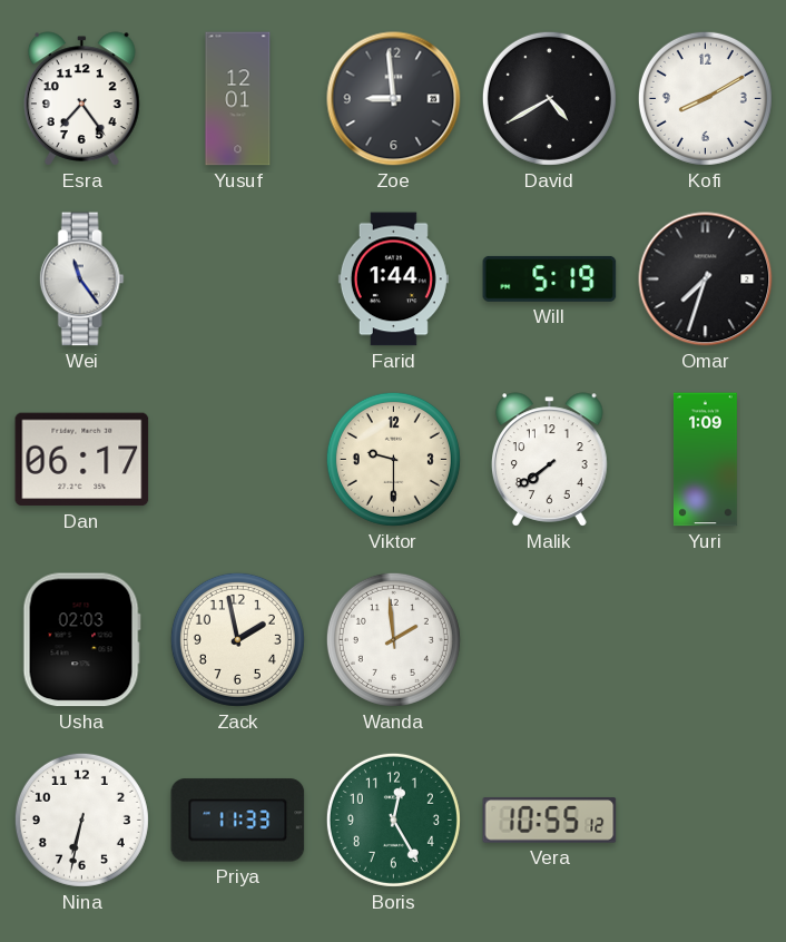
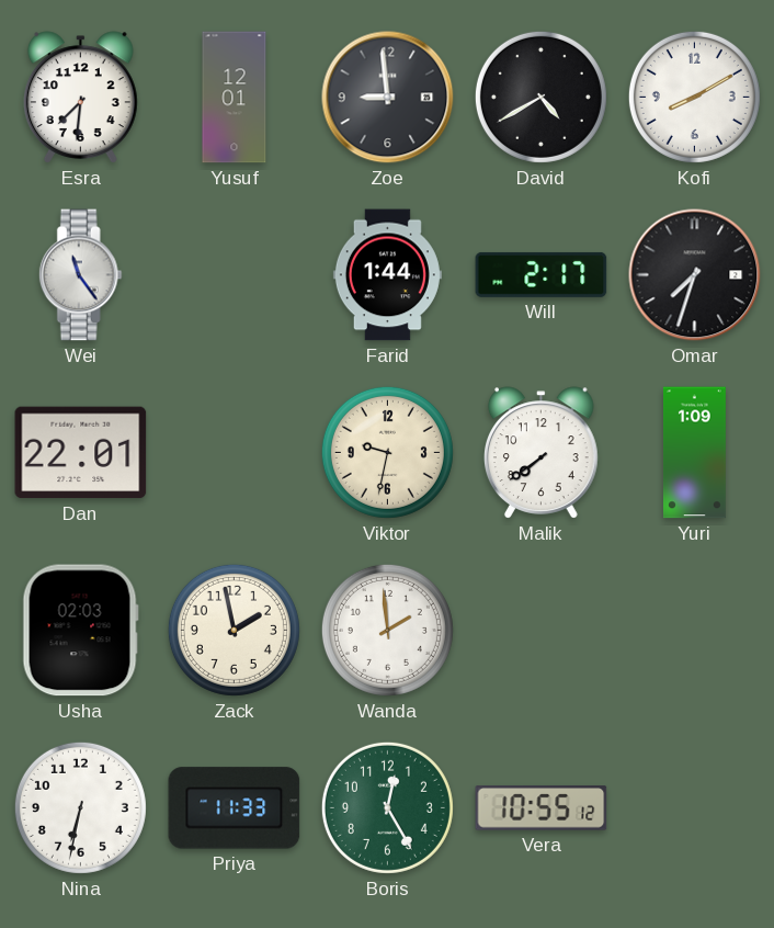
Esra: 7:24 -> 7:31
Will: 5:19 -> 2:17
Dan: 06:17 -> 22:01
Viktor: 9:30 -> 9:32
